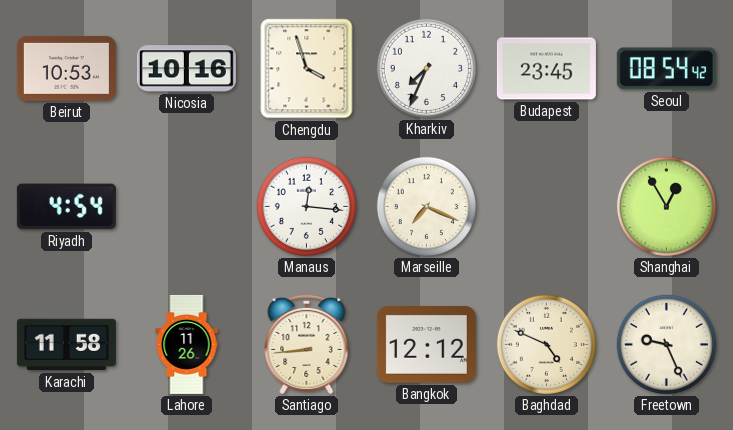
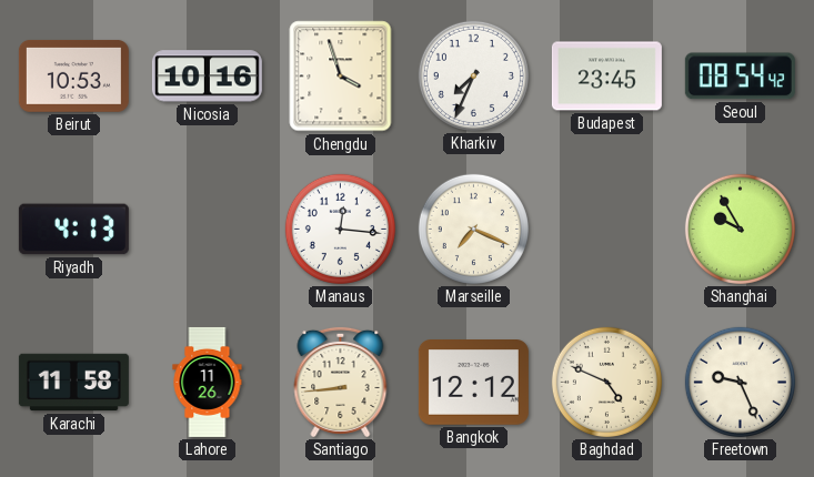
Riyadh: 4:54 -> 4:13
Shanghai: 12:55 -> 9:55
